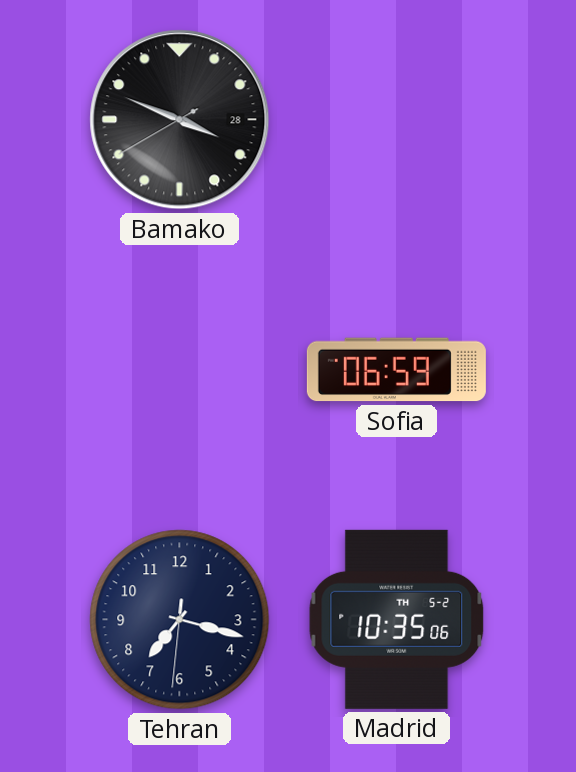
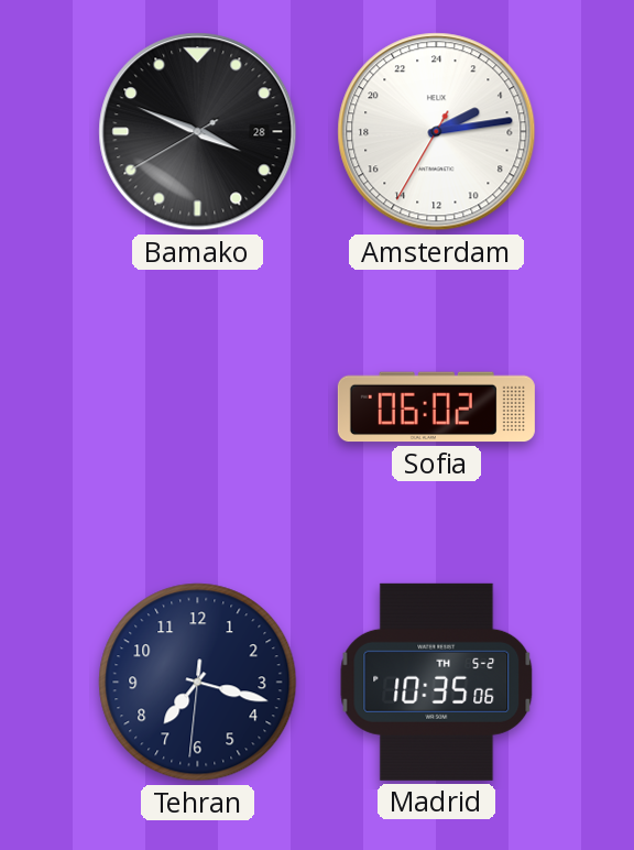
Amsterdam: none -> 4:13
Sofia: 06:59 -> 06:02
